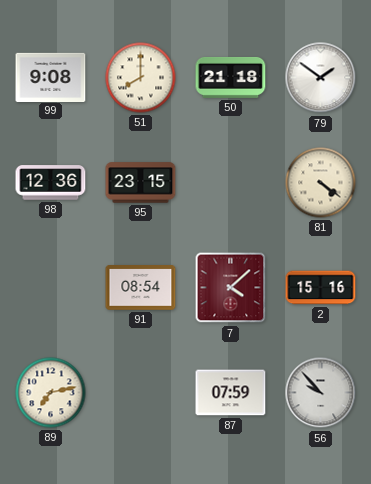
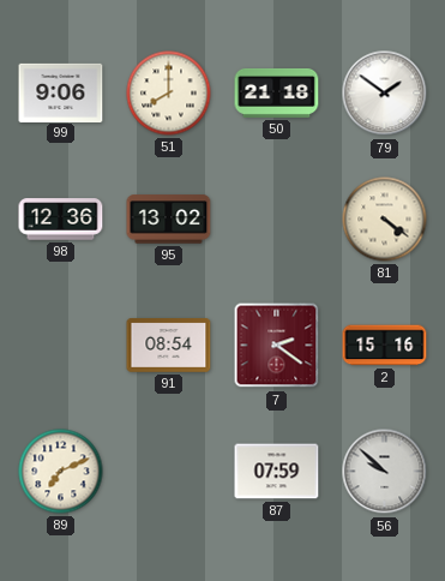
99: 9:08 -> 9:06
95: 23:15 -> 13:02
7: 4:08 -> 2:21
89: 7:13 -> 7:11
56: 9:53 -> 9:52
